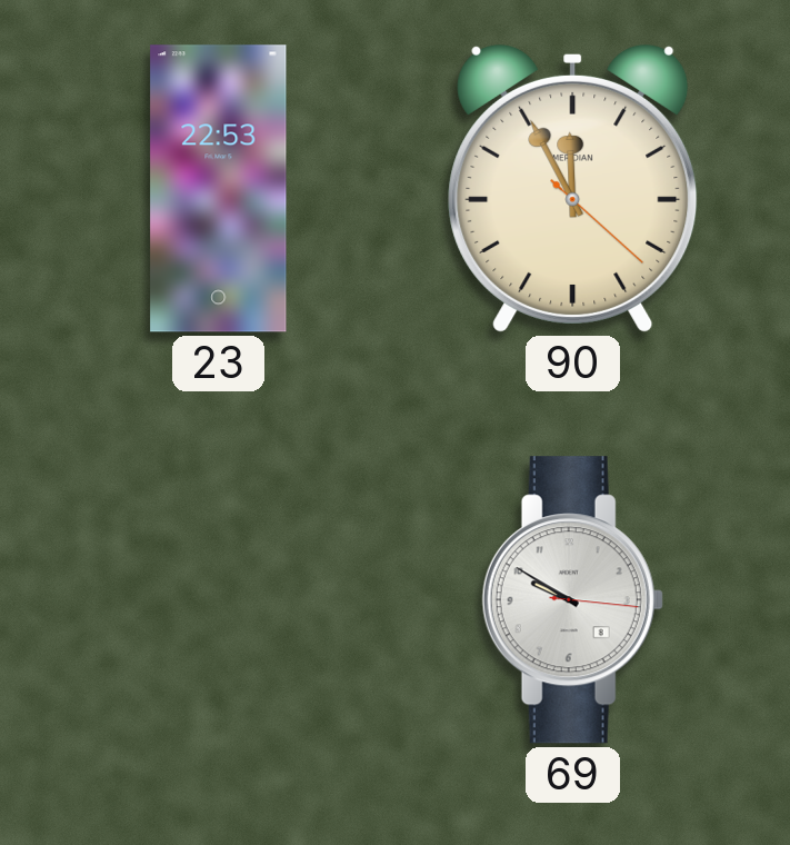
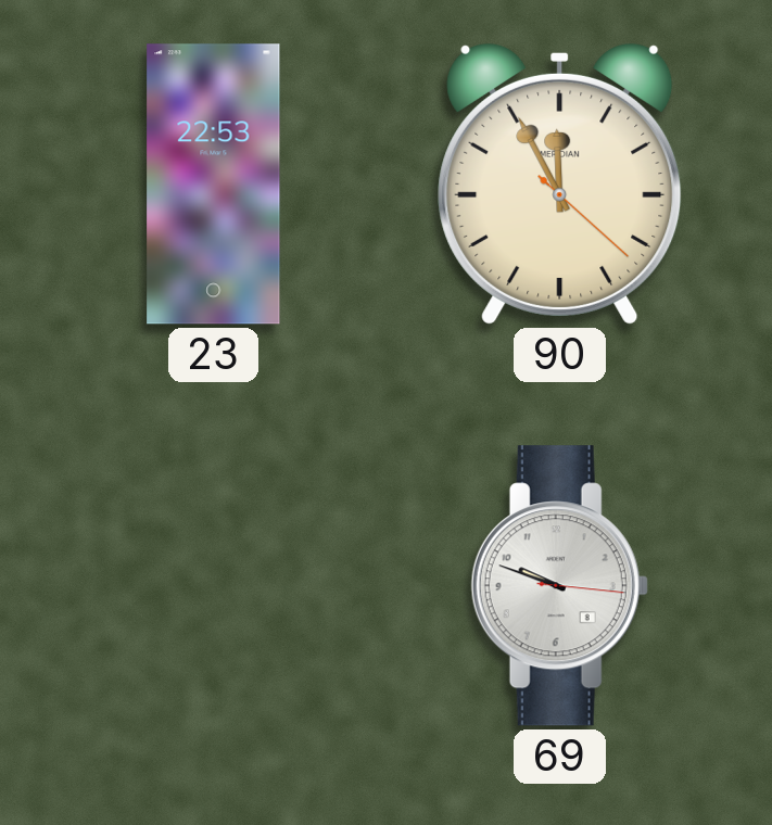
69: 9:50 -> 9:48
